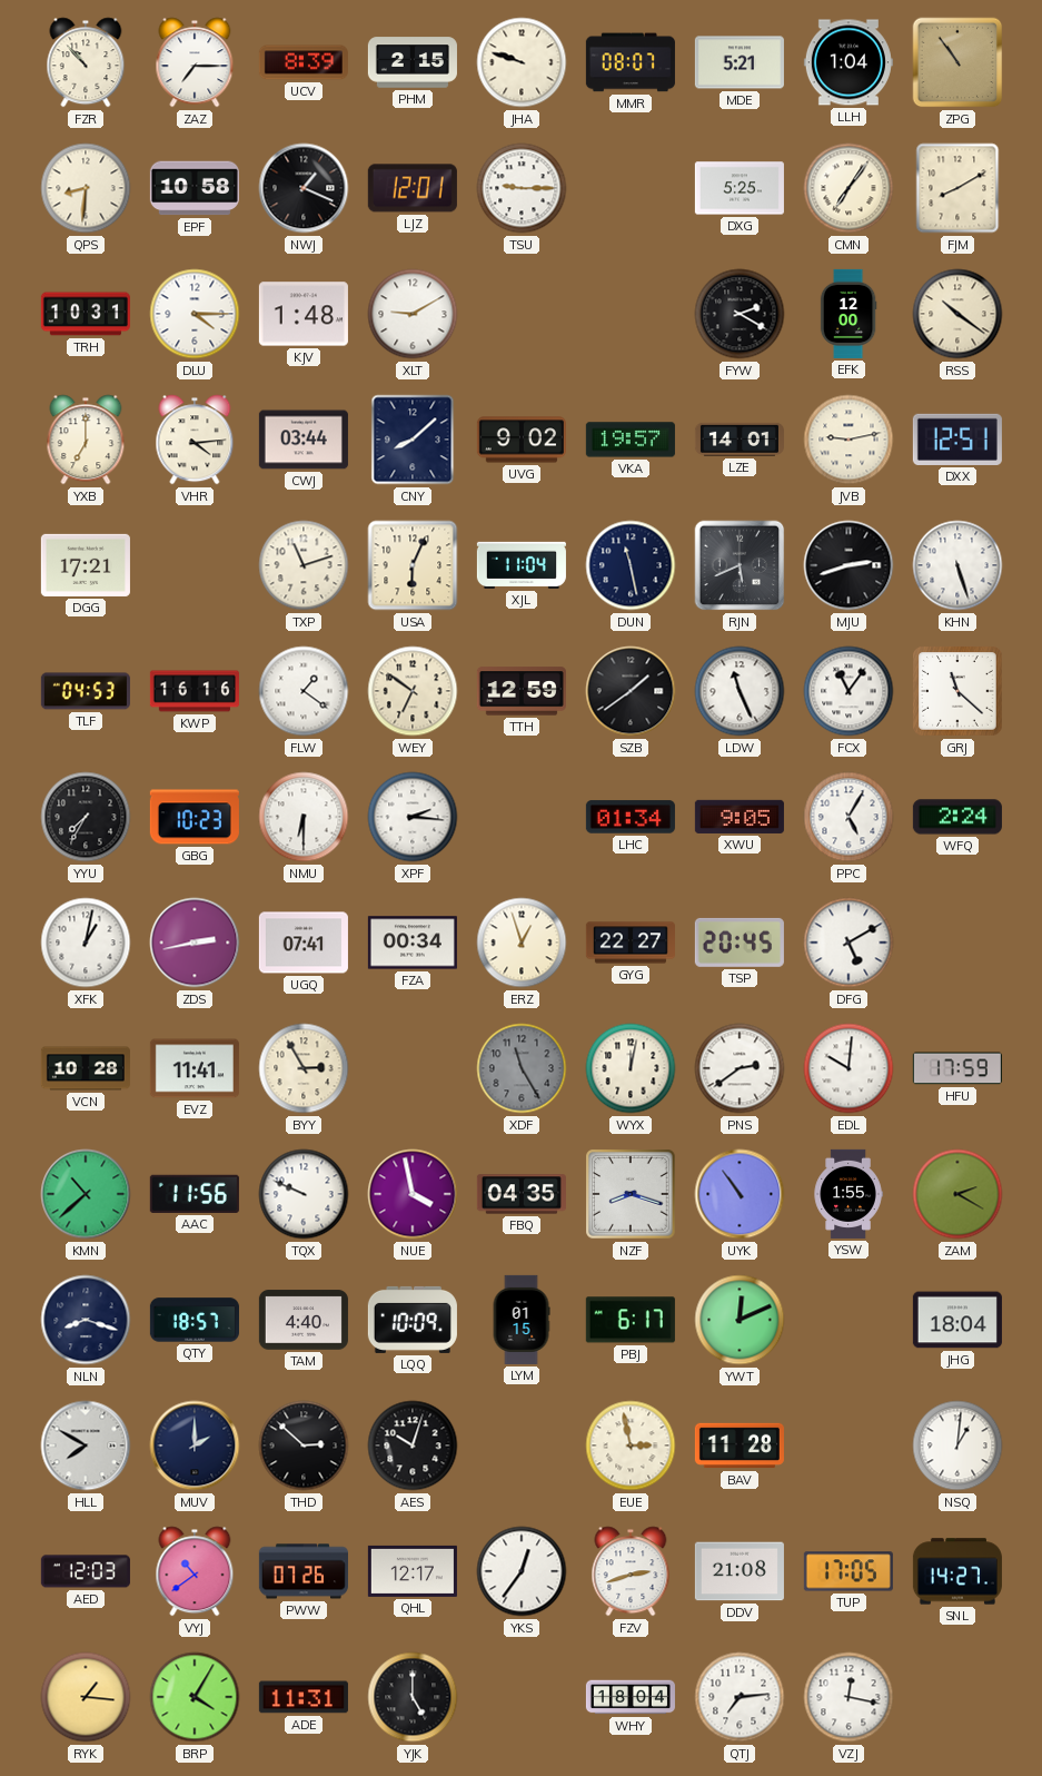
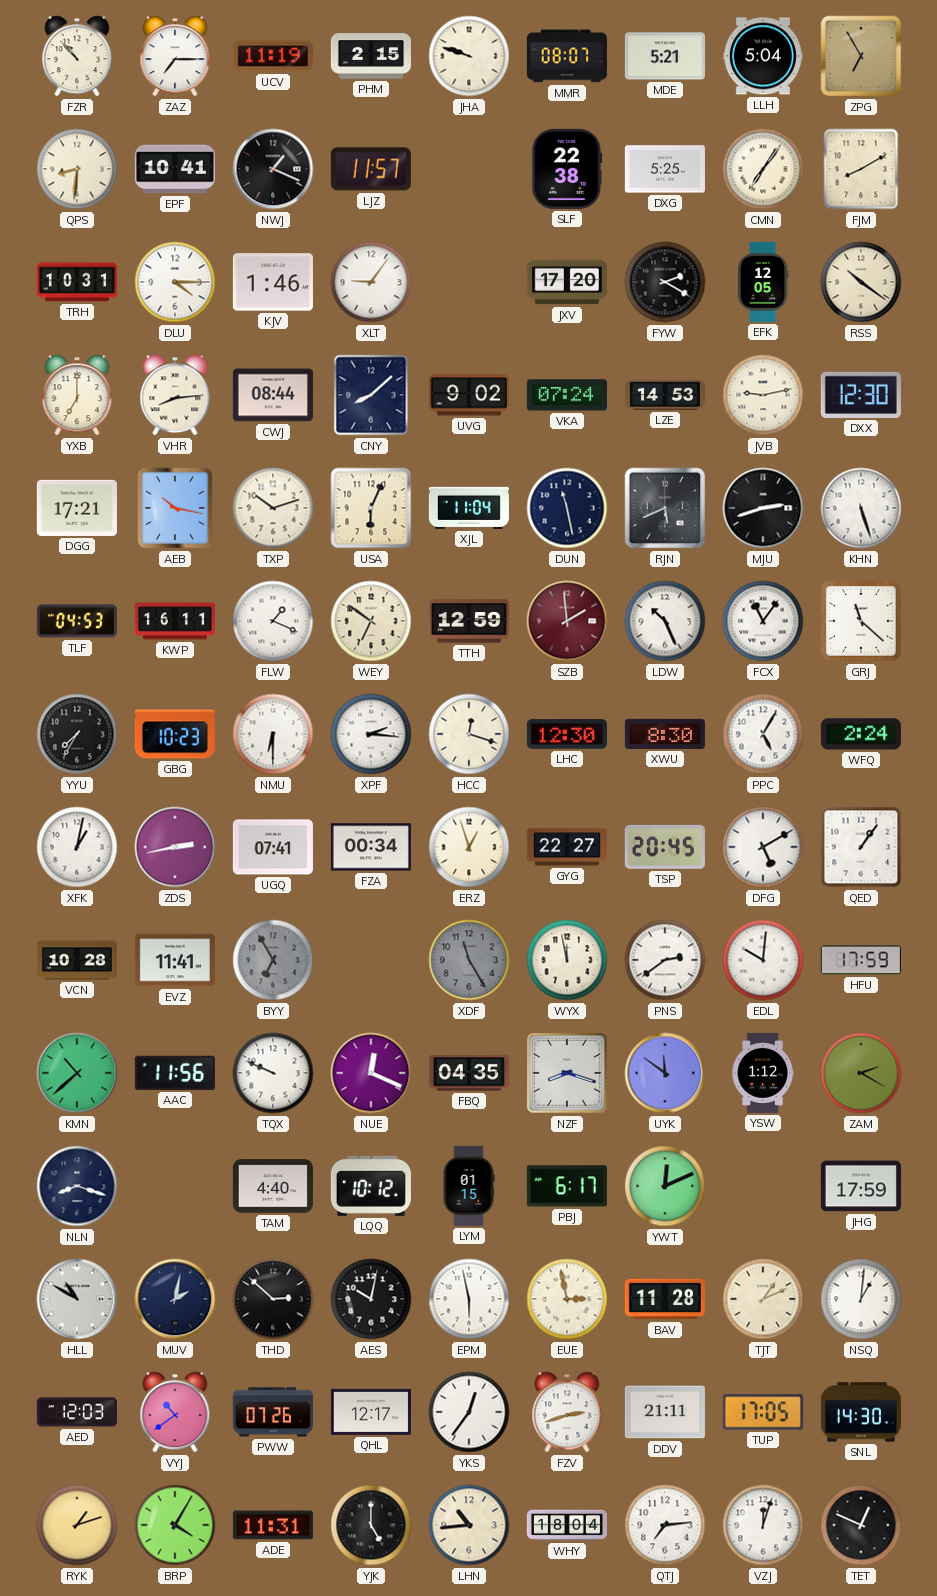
UCV: 8:39 -> 11:19
LLH: 1:04 -> 5:04
ZPG: 10:54 -> 6:55
EPF: 10:58 -> 10:41
LJZ: 12:01 -> 11:57
TSU: 9:15 -> none
SLF: none -> 22:38
KJV: 1:48 -> 1:46
XLT: 9:10 -> 9:06
JXV: none -> 17:20
EFK: 12:00 -> 12:05
VHR: 4:14 -> 8:14
CWJ: 03:44 -> 08:44
VKA: 19:57 -> 07:24
LZE: 14:01 -> 14:53
DXX: 12:51 -> 12:30
AEB: none -> 10:17
TXP: 11:12 -> 10:12
KWP: 16:16 -> 16:11
FLW: 1:21 -> 1:19
SZB: 1:39 -> 1:59
SZB dial: black -> burgundy
LDW: 11:26 -> 10:26
HCC: none -> 12:18
LHC: 01:34 -> 12:30
XWU: 9:05 -> 8:30
QED: none -> 1:06
BYY: 2:55 -> 6:55
BYY dial: cream -> grey
WYX: 12:02 -> 11:58
NUE: 3:58 -> 12:19
UYK: 10:54 -> 11:51
YSW: 1:55 -> 1:12
QTY: 18:57 -> none
LQQ: 10:09 -> 10:12
JHG: 18:04 -> 17:59
HLL: 7:50 -> 10:50
MUV: 2:00 -> 2:02
AES: 10:03 -> 10:02
EPM: none -> 5:58
TJT: none -> 1:11
DDV: 21:08 -> 21:11
SNL: 14:27 -> 14:30
RYK: 1:16 -> 1:12
LHN: none -> 10:44
VZJ: 12:17 -> 12:03
TET: none -> 12:49
